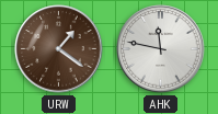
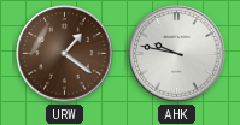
AHK: 11:47 -> 9:47
